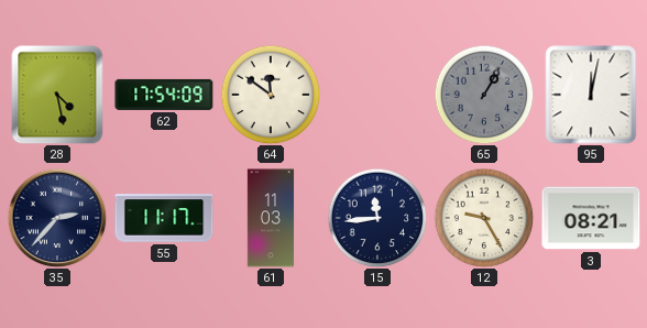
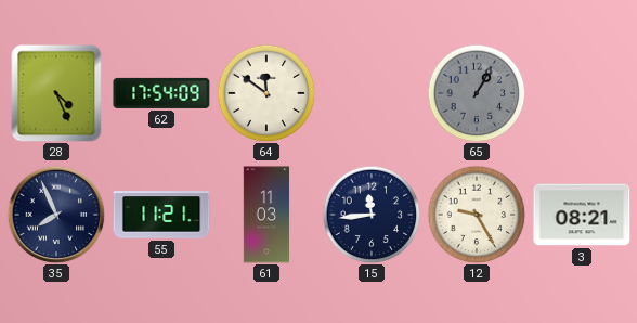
28: 4:28 -> 4:26
95: 12:02 -> none
35: 2:37 -> 7:56
55: 11:17 -> 11:21
